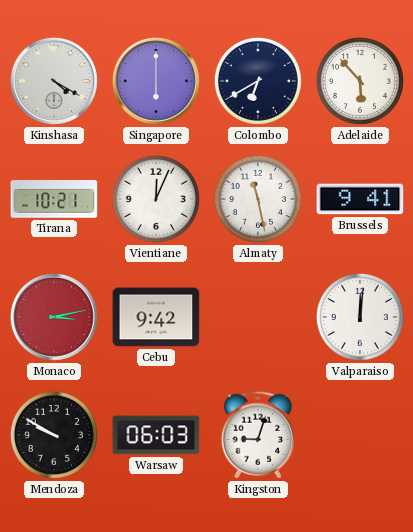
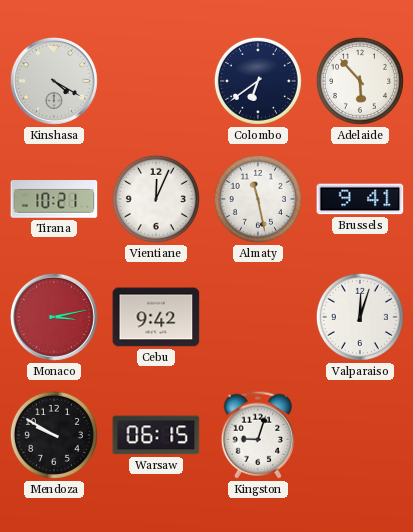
Singapore: 6:00 -> none
Colombo: 6:40 -> 6:39
Valparaiso: 12:01 -> 12:03
Warsaw: 06:03 -> 06:15
